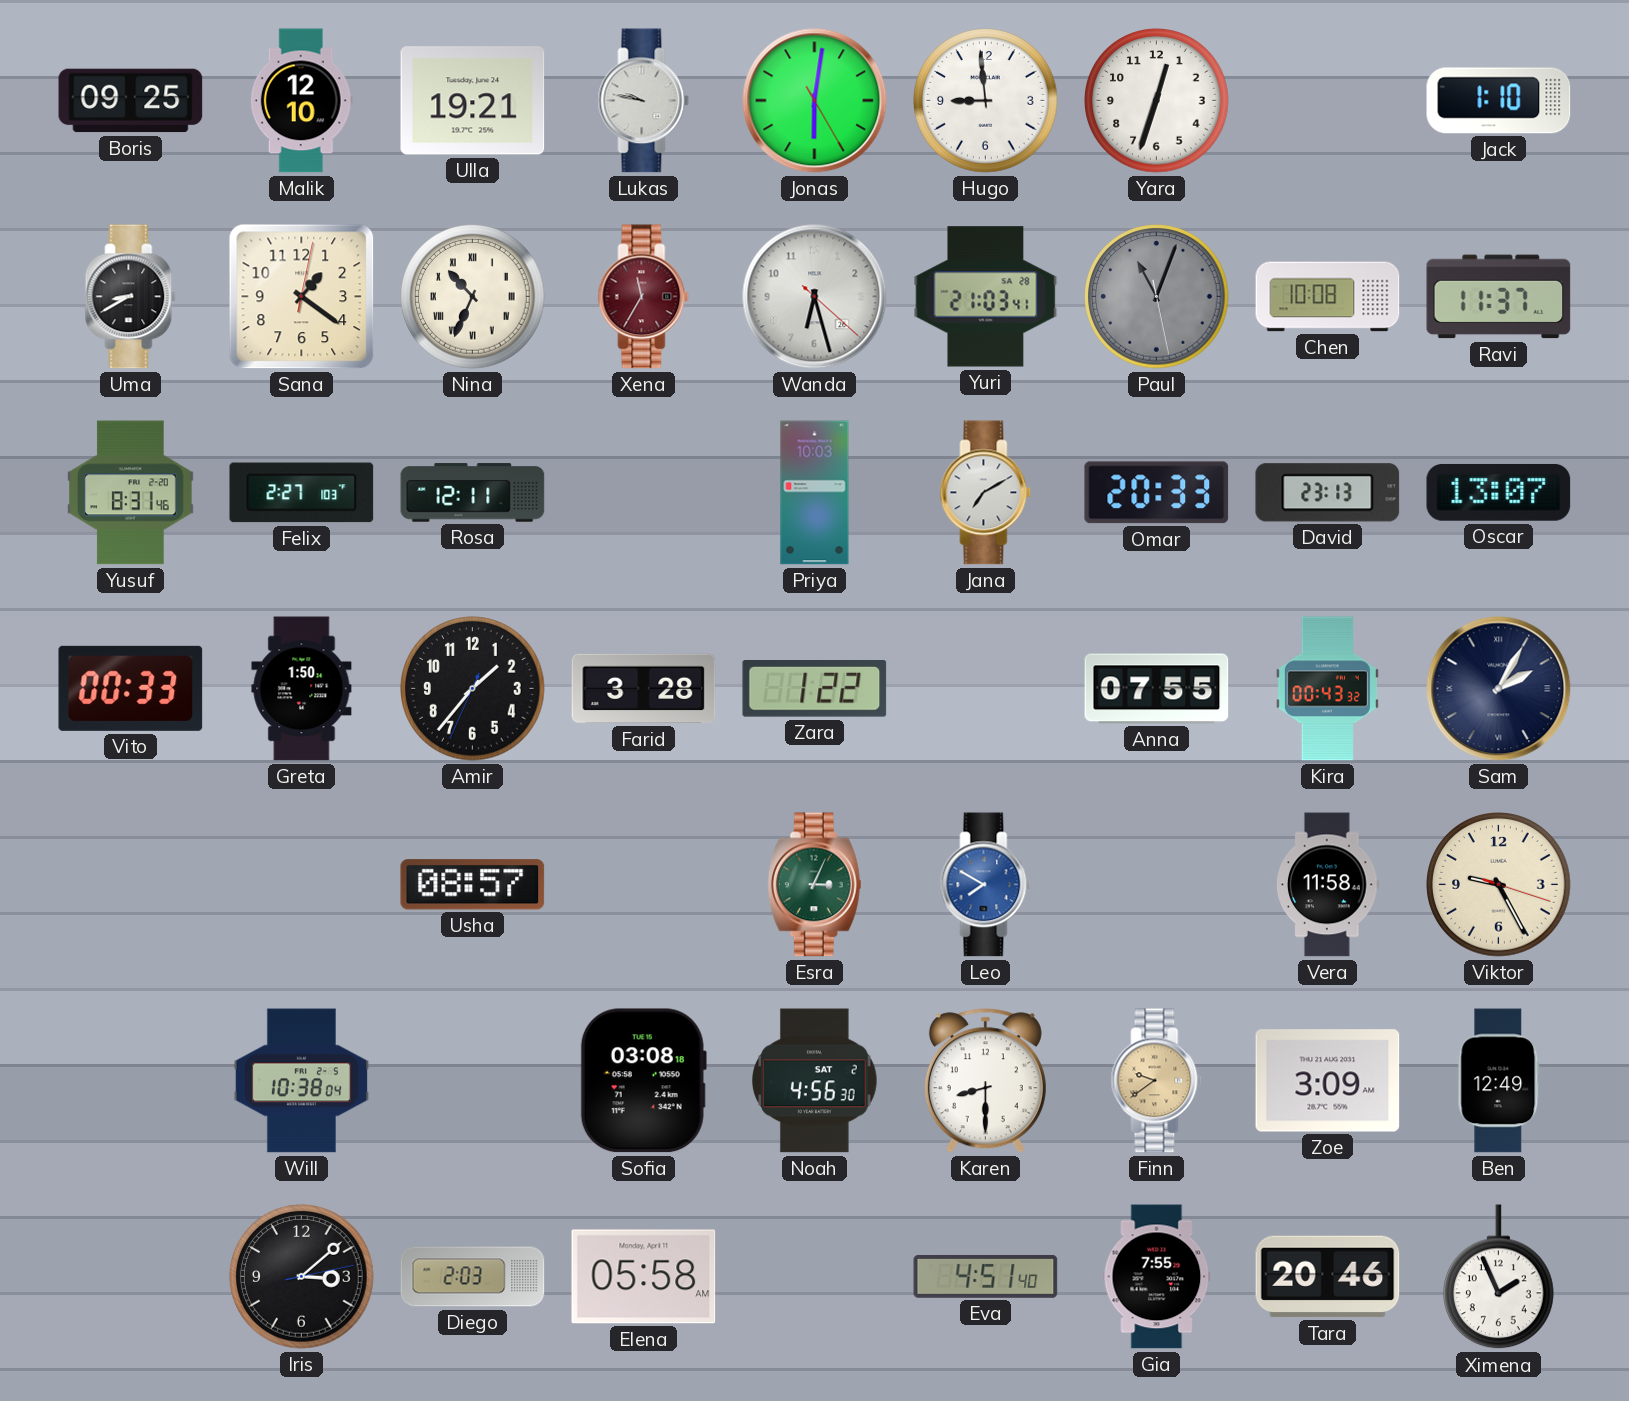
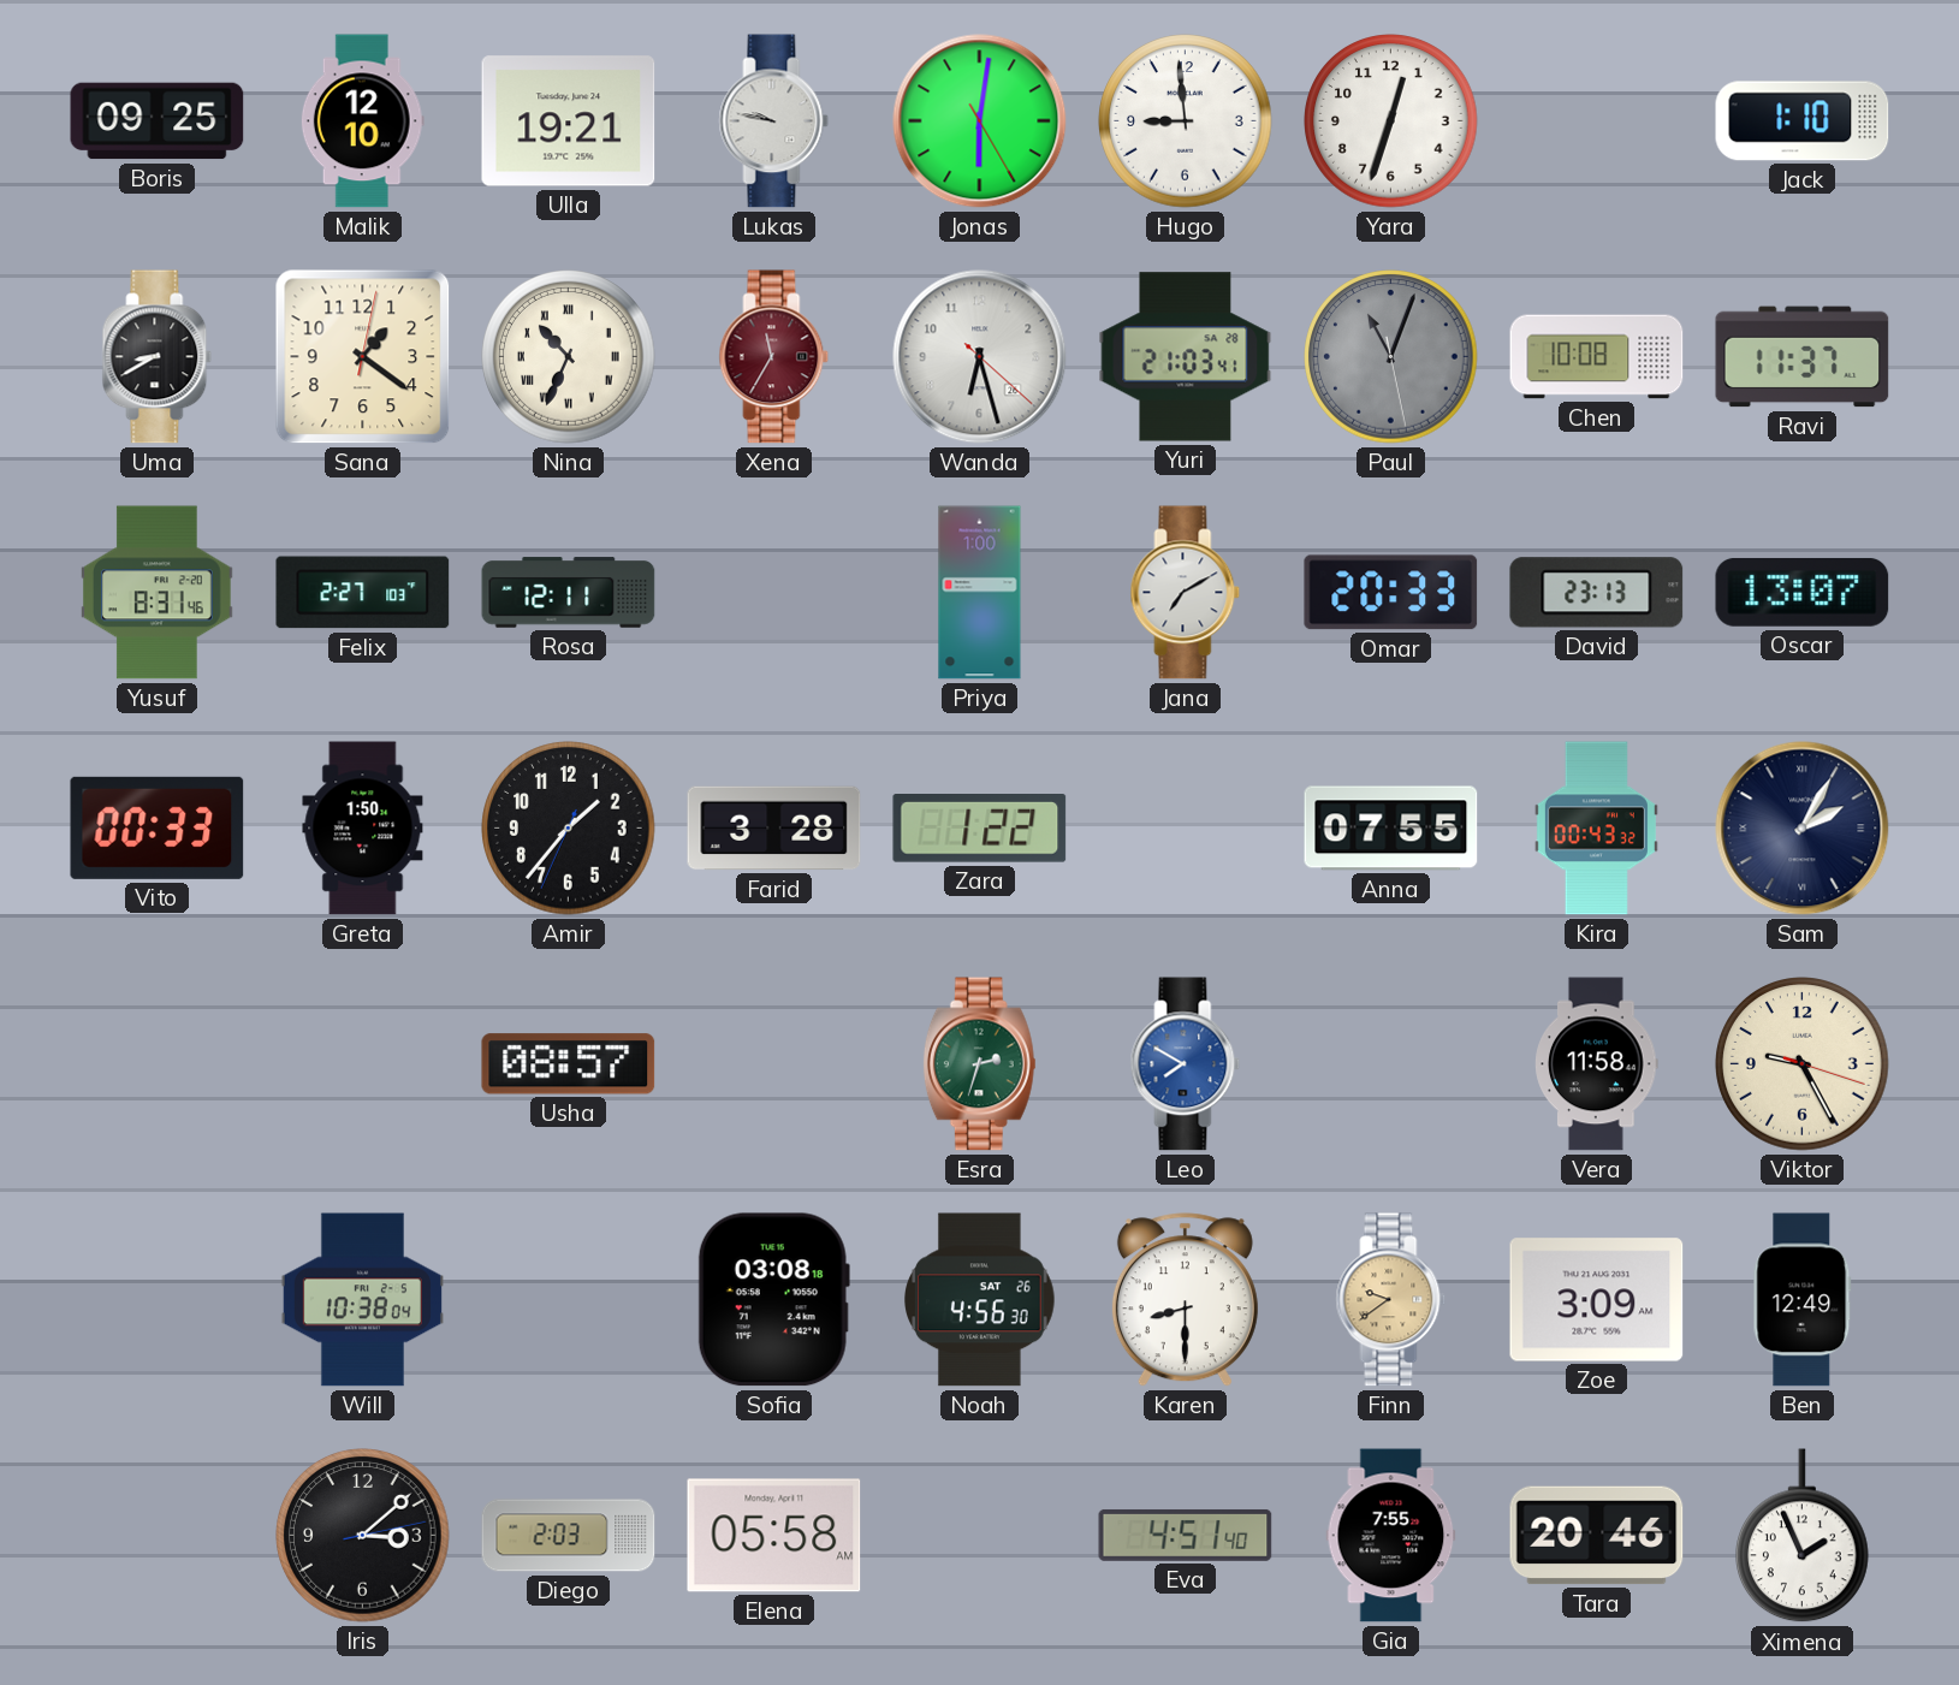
Priya: 10:03 -> 1:00
Esra: 3:04 -> 2:33
Noah date: SAT 2 -> SAT 26
